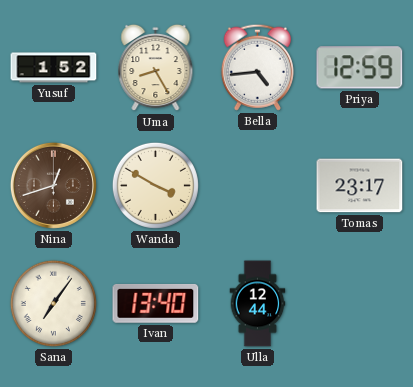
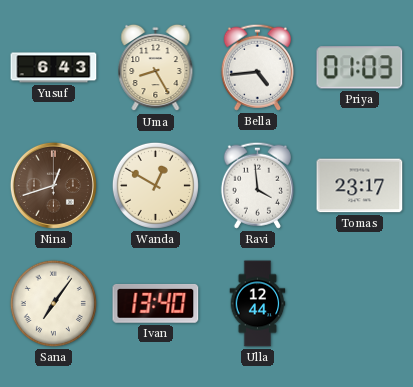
Yusuf: 1:52 -> 6:43
Priya: 12:59 -> 01:03
Wanda: 3:50 -> 12:50
Ravi: none -> 3:59
